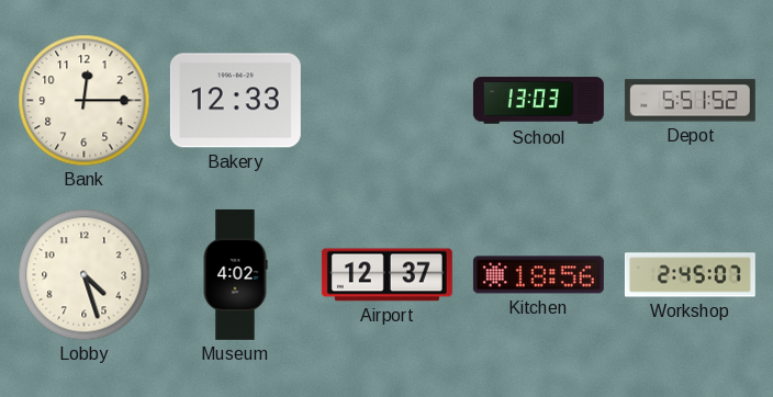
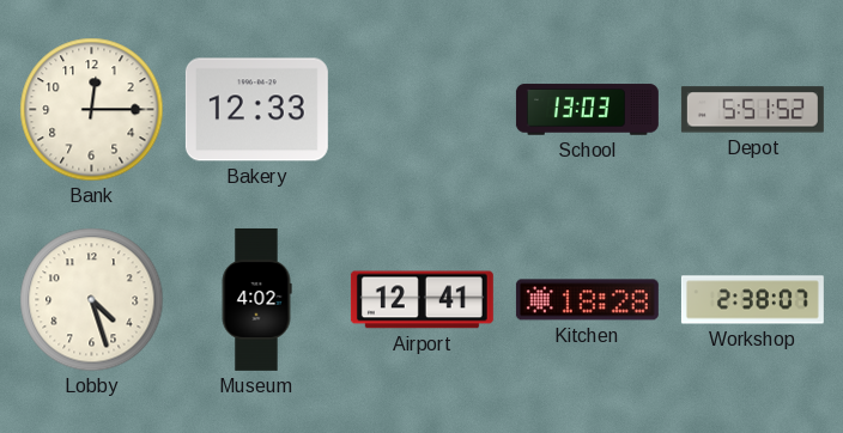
Airport: 12:37 -> 12:41
Kitchen: 18:56 -> 18:28
Workshop: 2:45 -> 2:38
